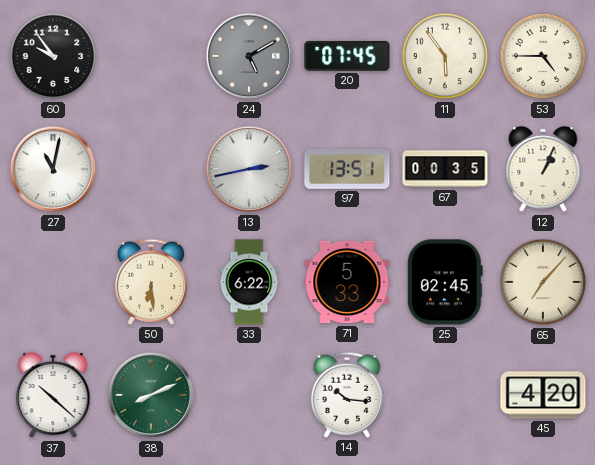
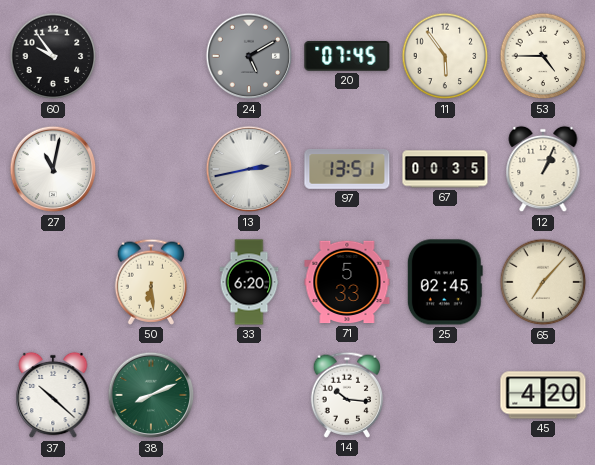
33: 6:22 -> 6:20
